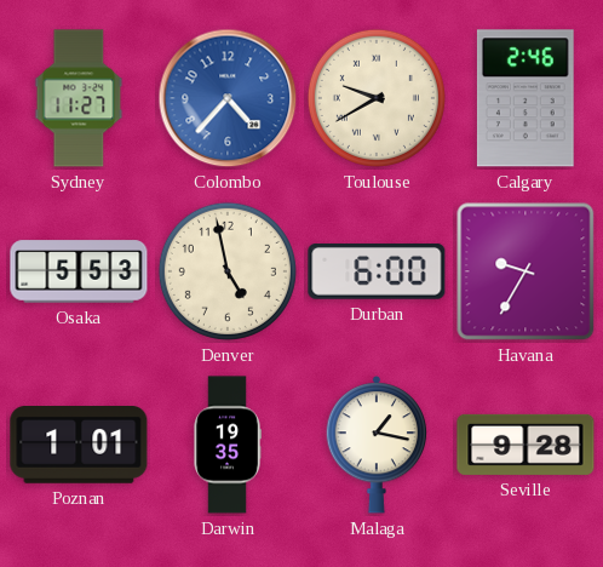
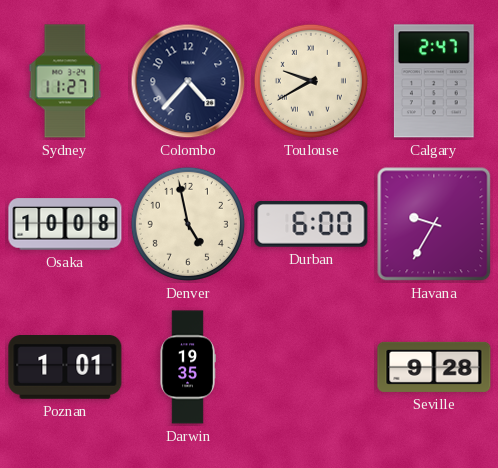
Colombo dial: blue -> navy
Calgary: 2:46 -> 2:47
Osaka: 5:53 -> 10:08
Malaga: 1:17 -> none
